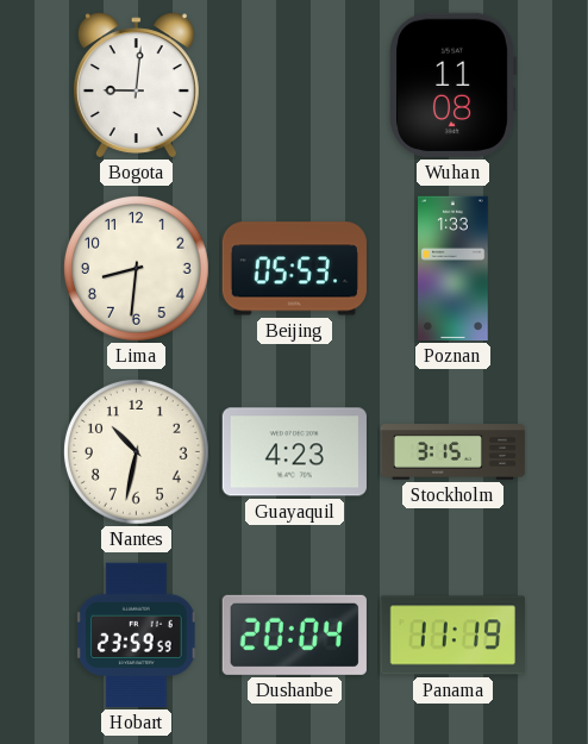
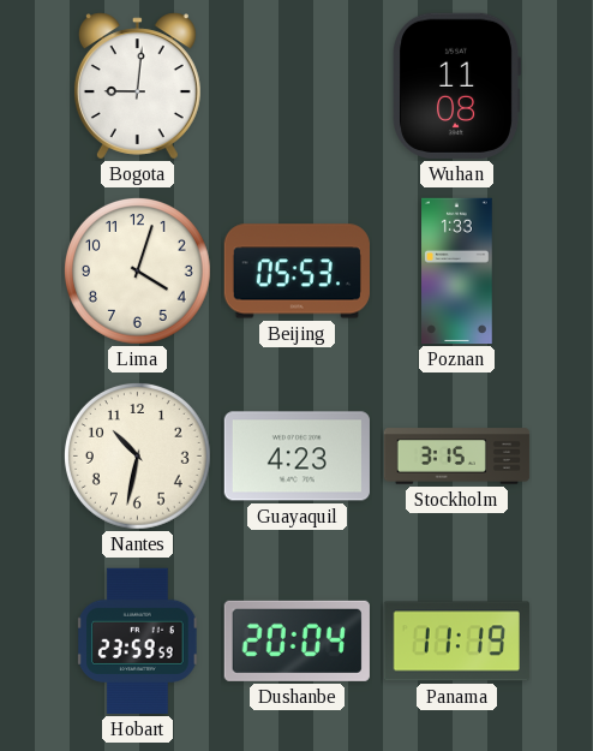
Lima: 8:31 -> 4:03
